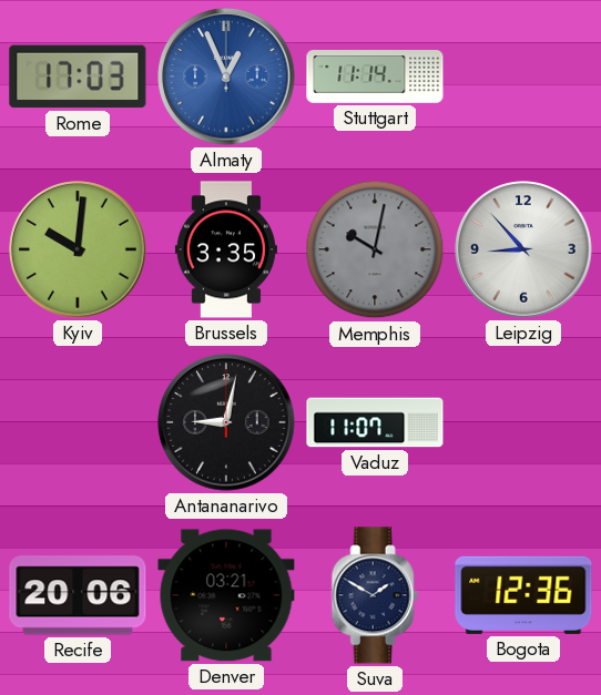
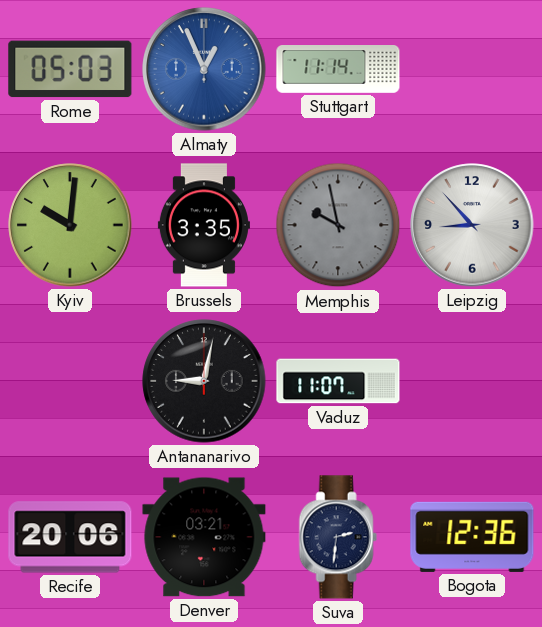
Rome: 17:03 -> 05:03
Memphis: 10:02 -> 9:58
Suva: 1:50 -> 2:31
